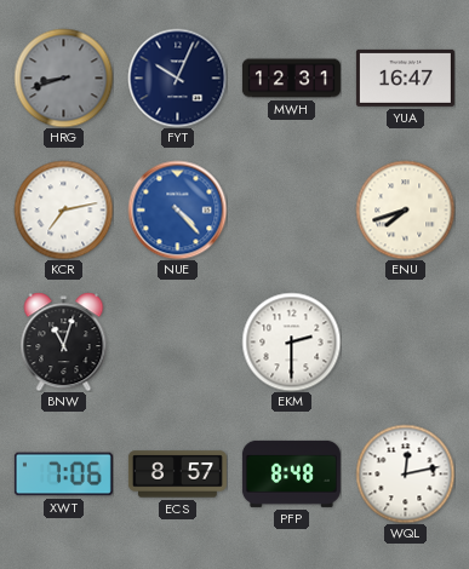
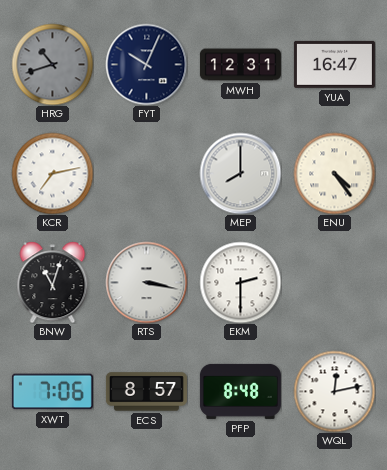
HRG: 8:42 -> 10:42
NUE: 4:23 -> none
MEP: none -> 8:00
ENU: 7:42 -> 4:24
RTS: none -> 3:17
